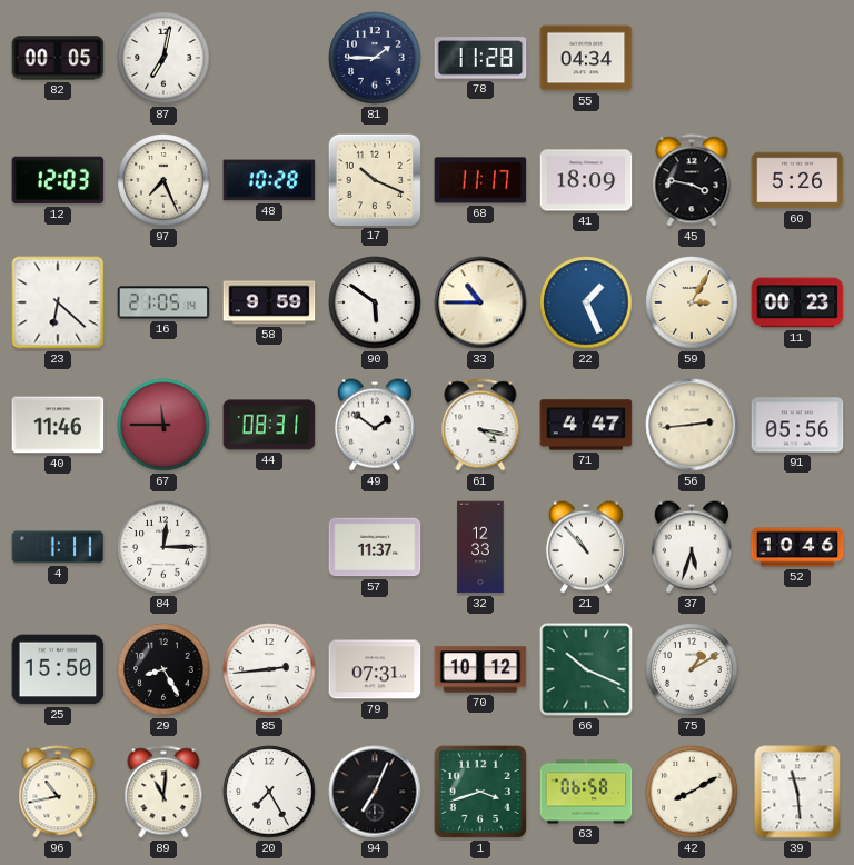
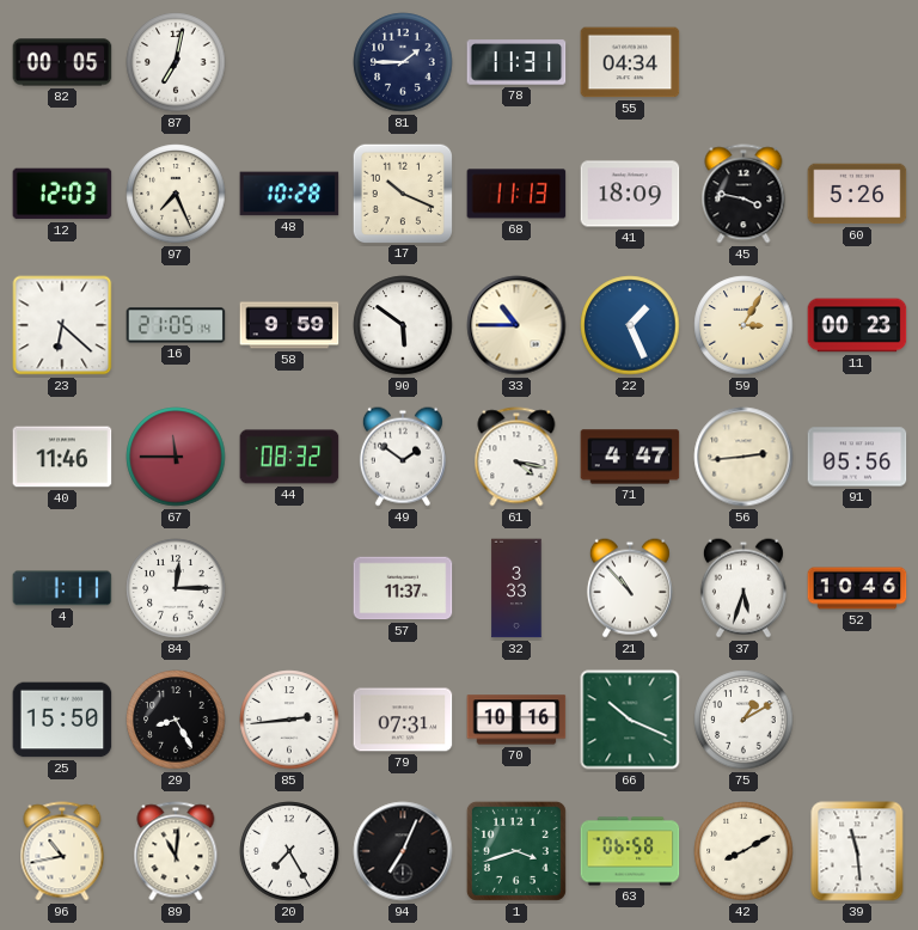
78: 11:28 -> 11:31
68: 11:17 -> 11:13
44: 08:31 -> 08:32
32: 12:33 -> 3:33
70: 10:12 -> 10:16
